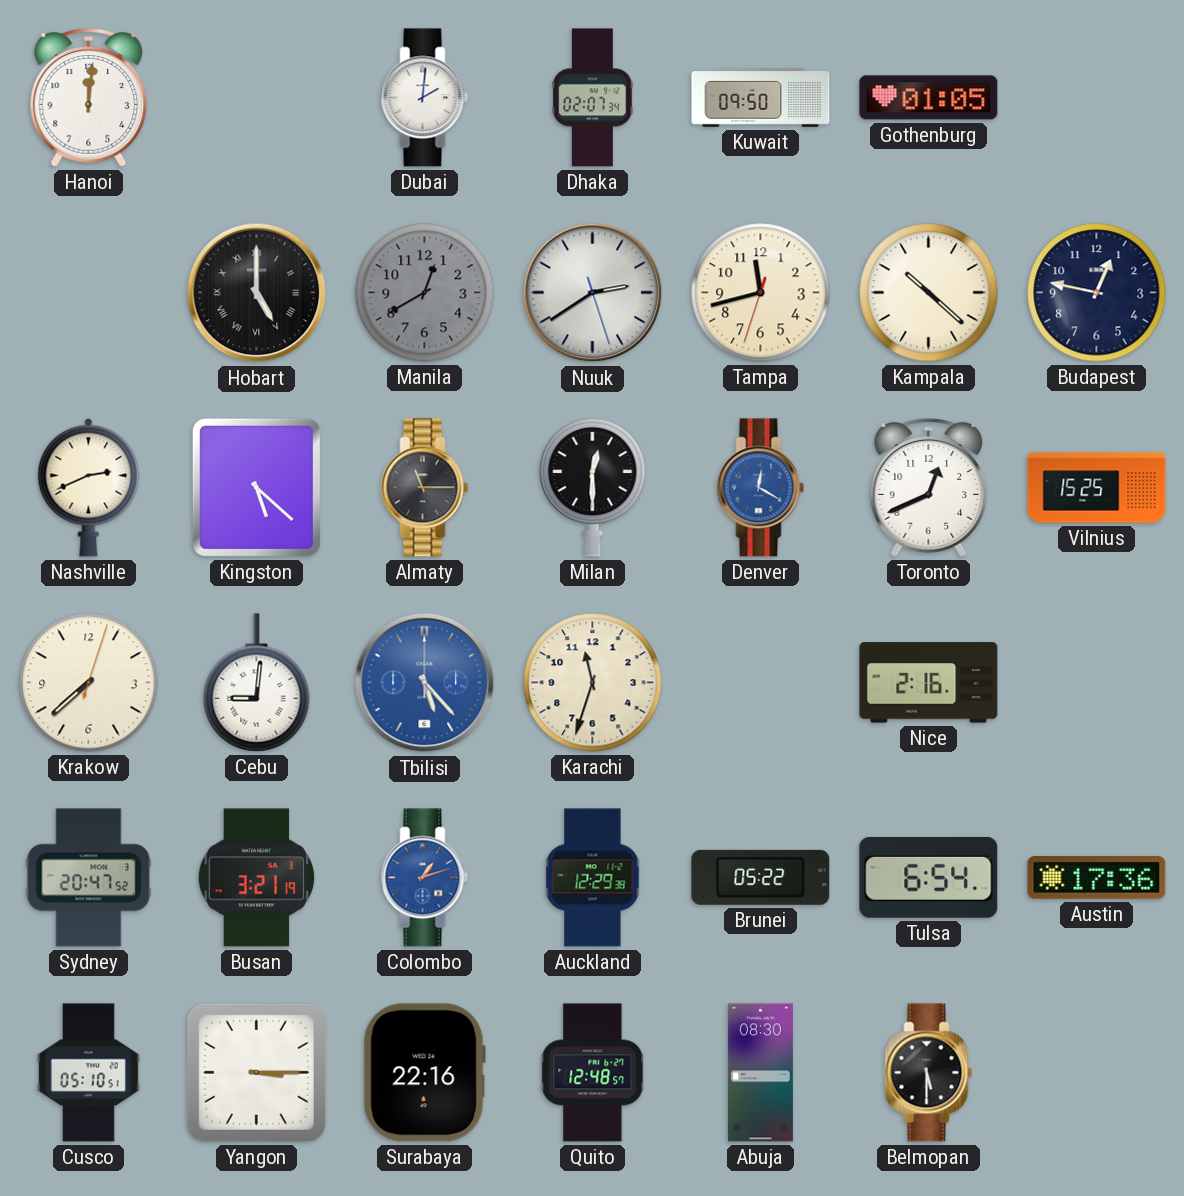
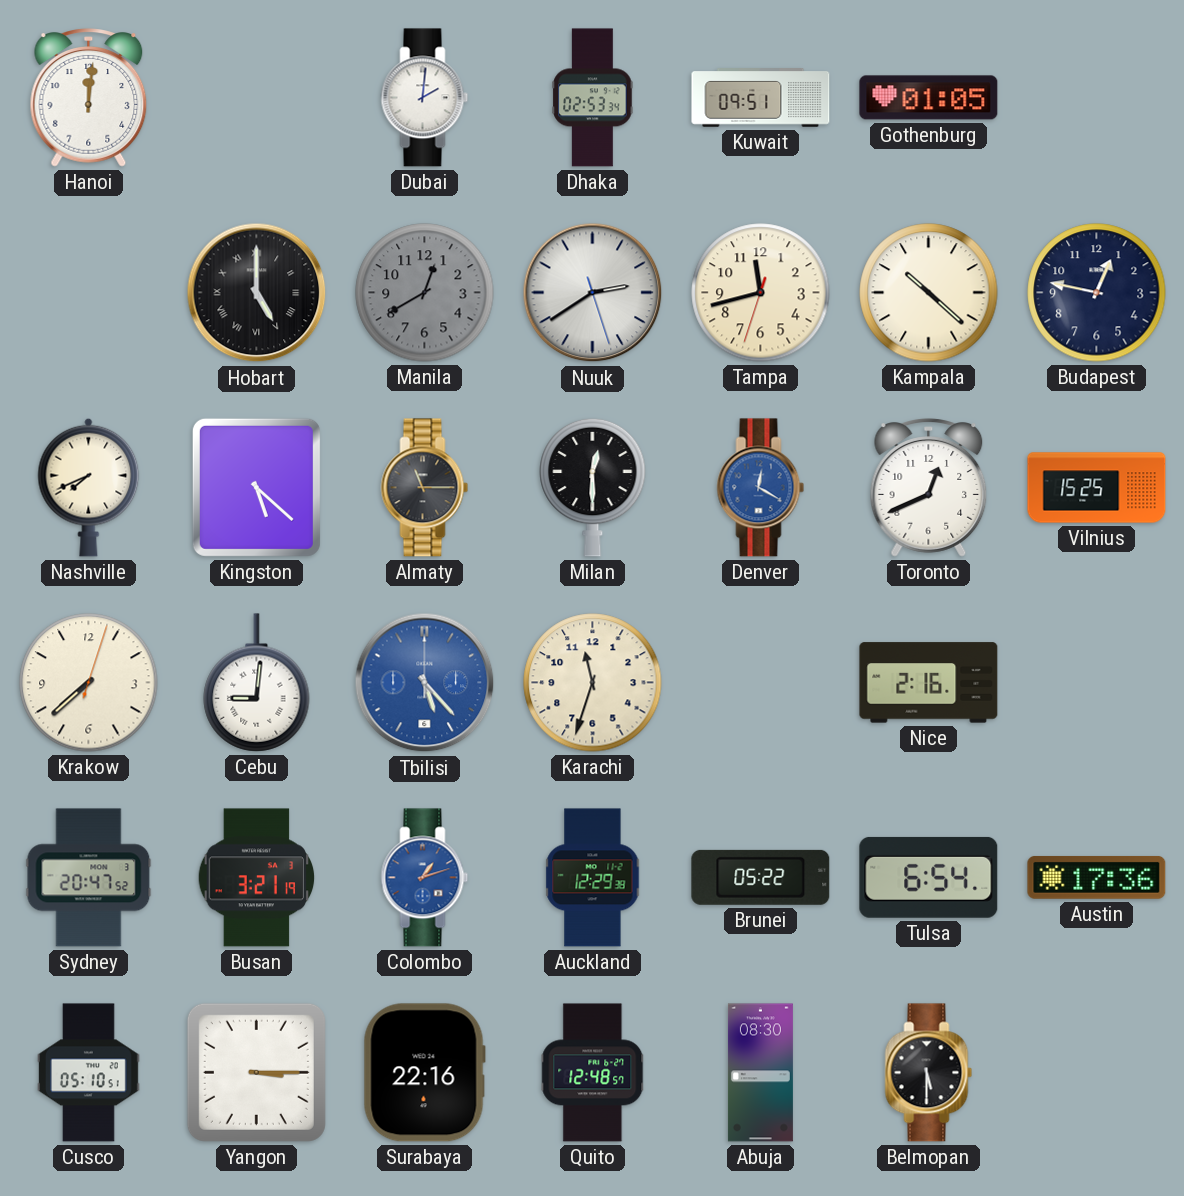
Dhaka: 02:07 -> 02:53
Kuwait: 09:50 -> 09:51
Nashville: 2:41 -> 7:41
